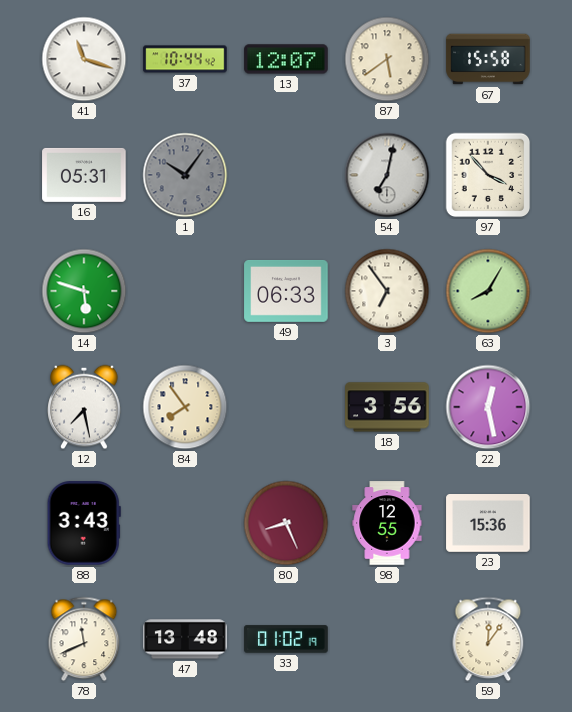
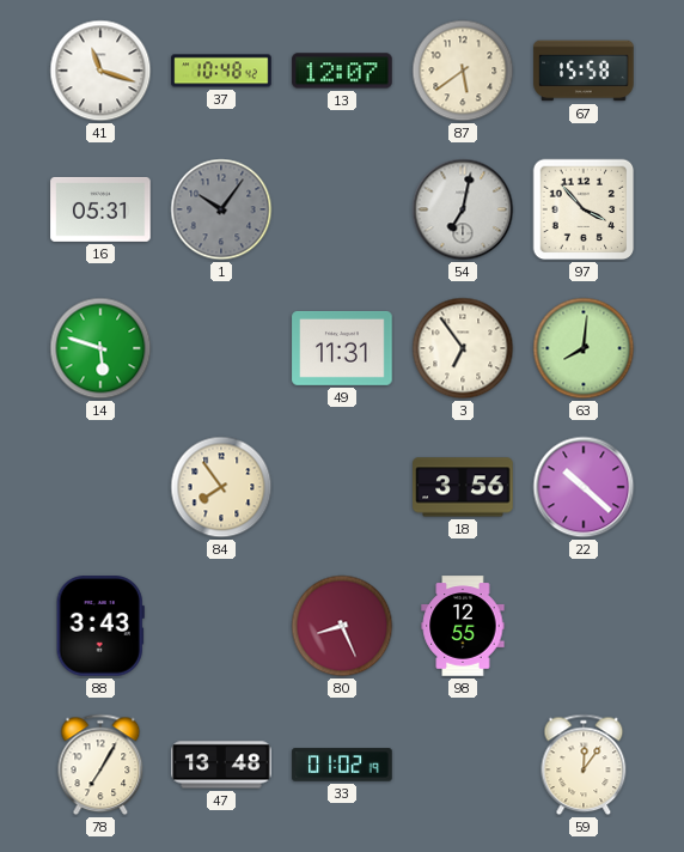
37: 10:44 -> 10:48
49: 06:33 -> 11:31
63: 8:05 -> 8:01
12: 7:28 -> none
22: 12:28 -> 10:22
23: 15:36 -> none
78: 11:41 -> 7:05
